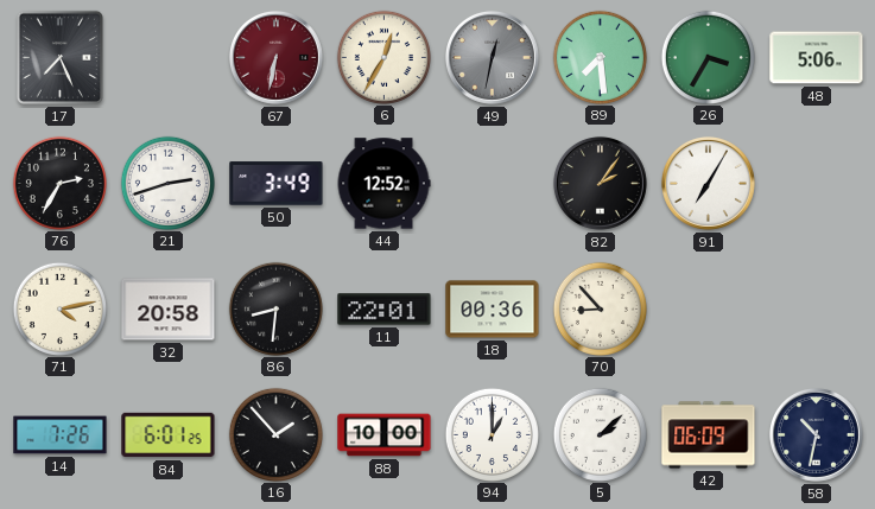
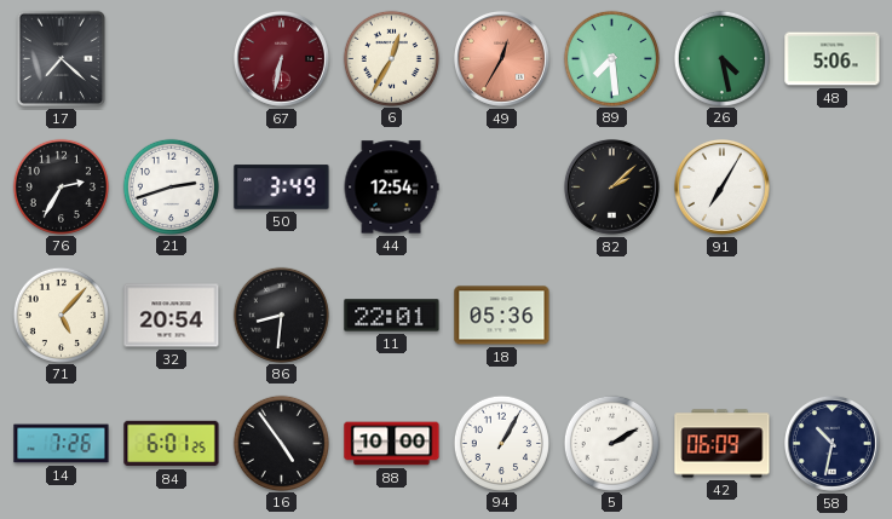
17: 7:26 -> 7:22
49: 12:32 -> 12:35
49 dial: grey -> salmon
26: 3:35 -> 4:28
44: 12:52 -> 12:54
82: 2:06 -> 2:08
71: 4:13 -> 5:07
32: 20:58 -> 20:54
18: 00:36 -> 05:36
70: 8:53 -> none
16: 1:53 -> 4:54
94: 1:00 -> 1:05
5: 2:08 -> 2:10
